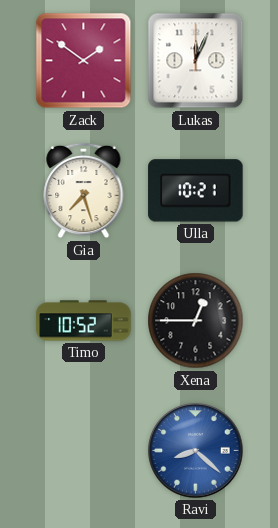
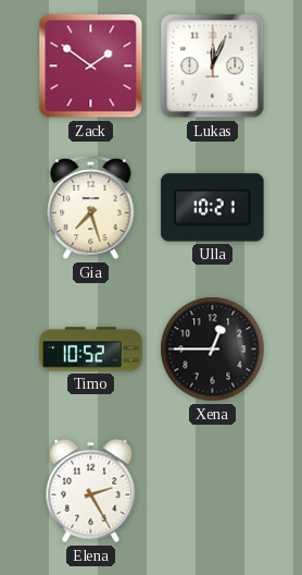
Elena: none -> 2:25
Ravi: 8:22 -> none
